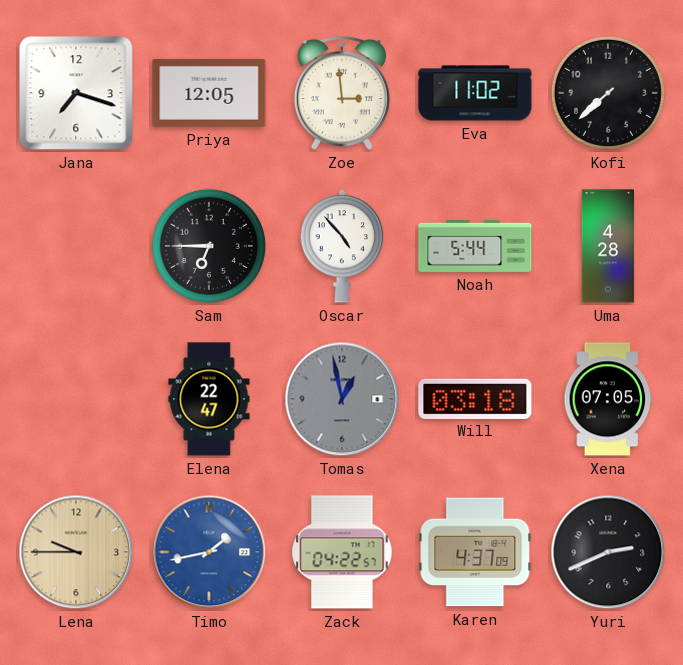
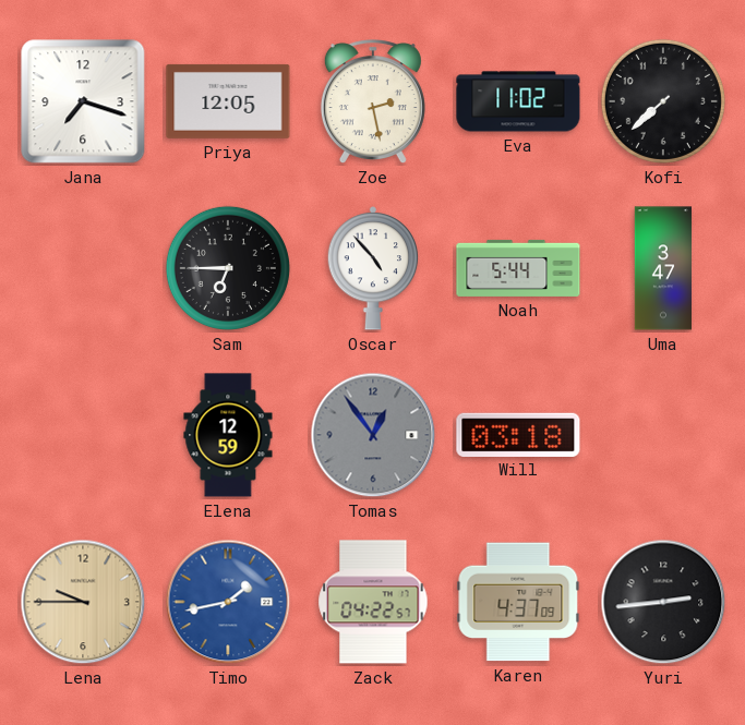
Zoe: 2:59 -> 2:28
Uma: 4:28 -> 3:47
Elena: 22:47 -> 12:59
Tomas: 12:58 -> 12:54
Xena: 07:05 -> none
Yuri: 2:41 -> 2:44
